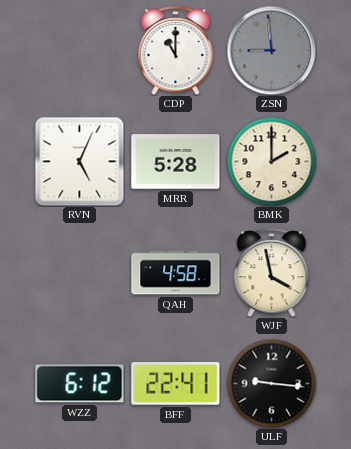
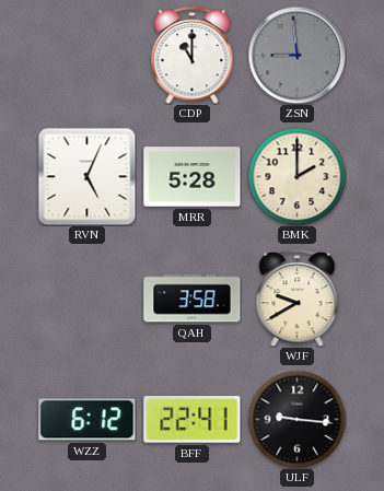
QAH: 4:58 -> 3:58
WJF: 3:58 -> 9:40
